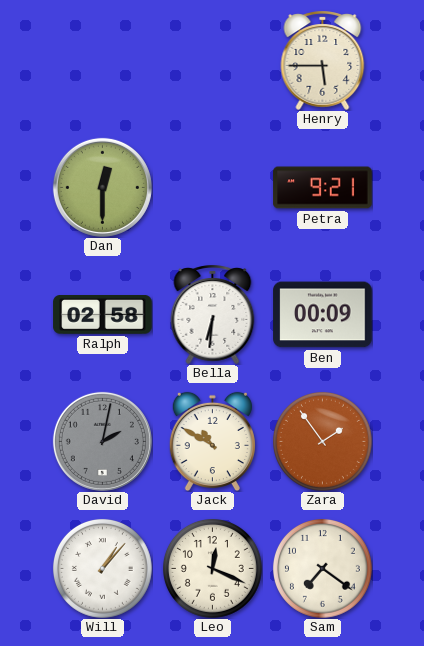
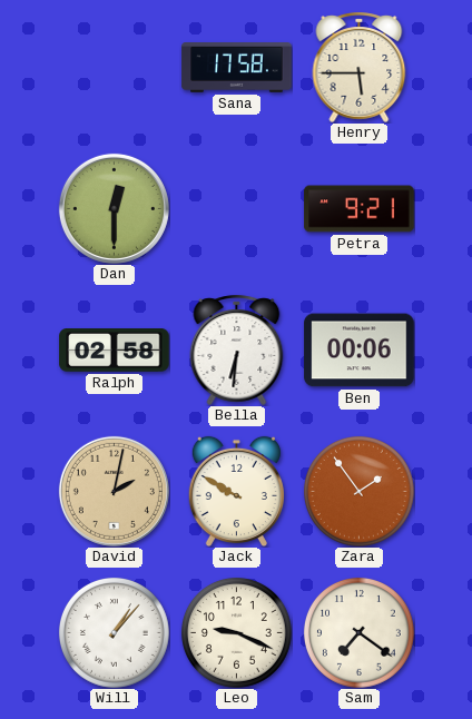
Sana: none -> 17:58
Ben: 00:09 -> 00:06
David dial: grey -> champagne
Jack: 10:50 -> 9:50
Leo: 12:19 -> 9:19
